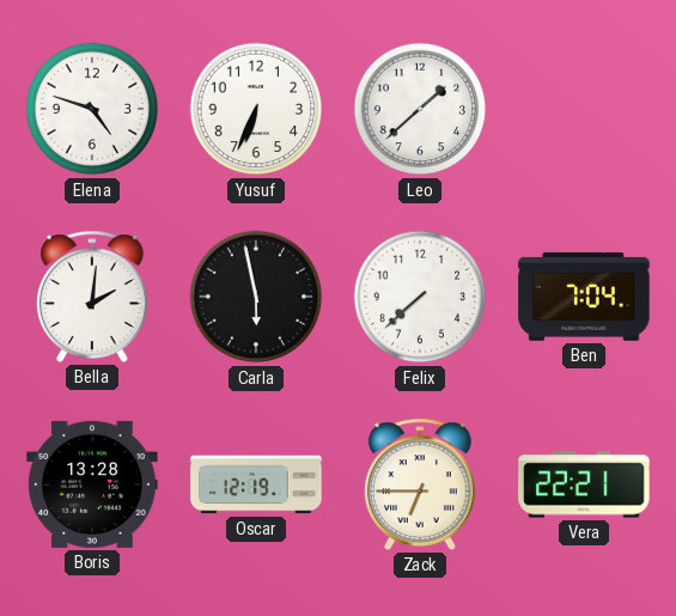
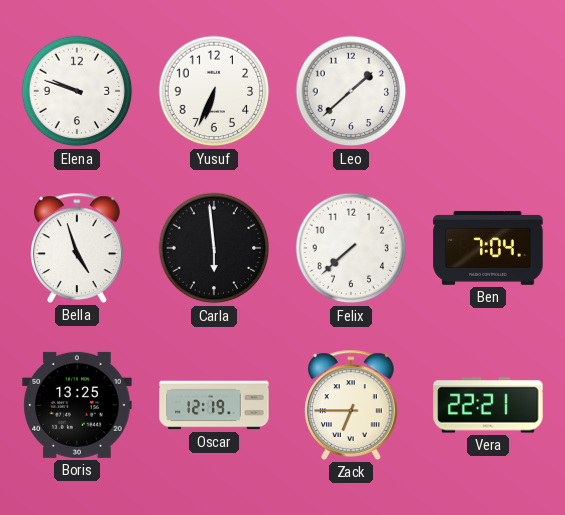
Elena: 4:48 -> 9:48
Bella: 2:01 -> 4:57
Carla: 5:58 -> 5:59
Boris: 13:28 -> 13:25
